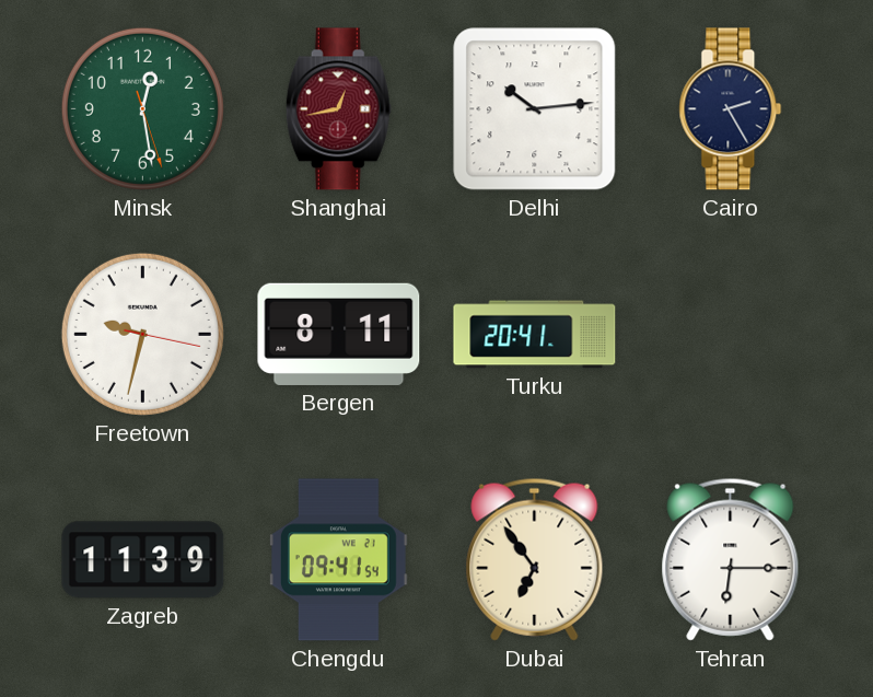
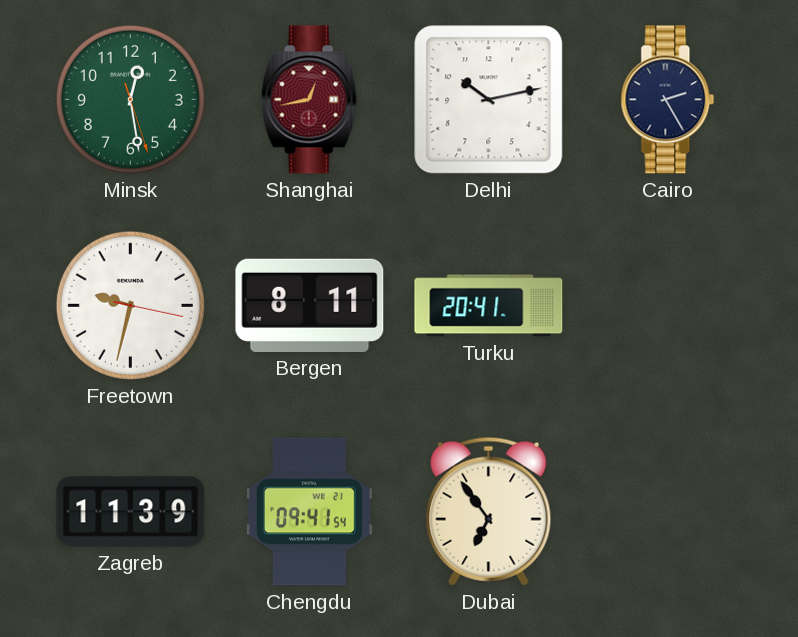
Delhi: 10:14 -> 10:13
Tehran: 6:15 -> none
